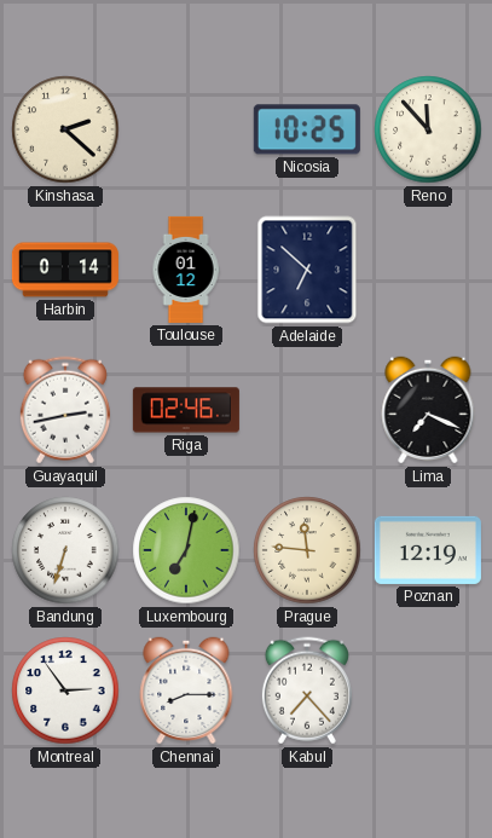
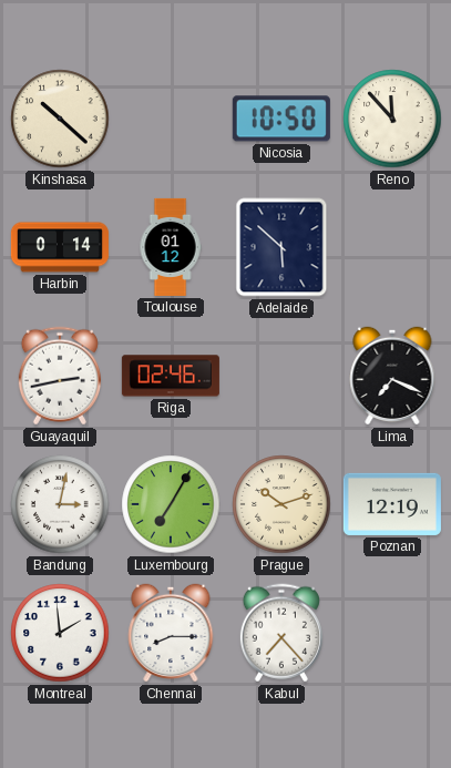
Kinshasa: 2:22 -> 10:22
Nicosia: 10:25 -> 10:50
Adelaide: 6:52 -> 5:52
Bandung: 6:33 -> 3:02
Luxembourg: 7:02 -> 7:05
Prague: 11:46 -> 10:12
Montreal: 2:54 -> 1:59
